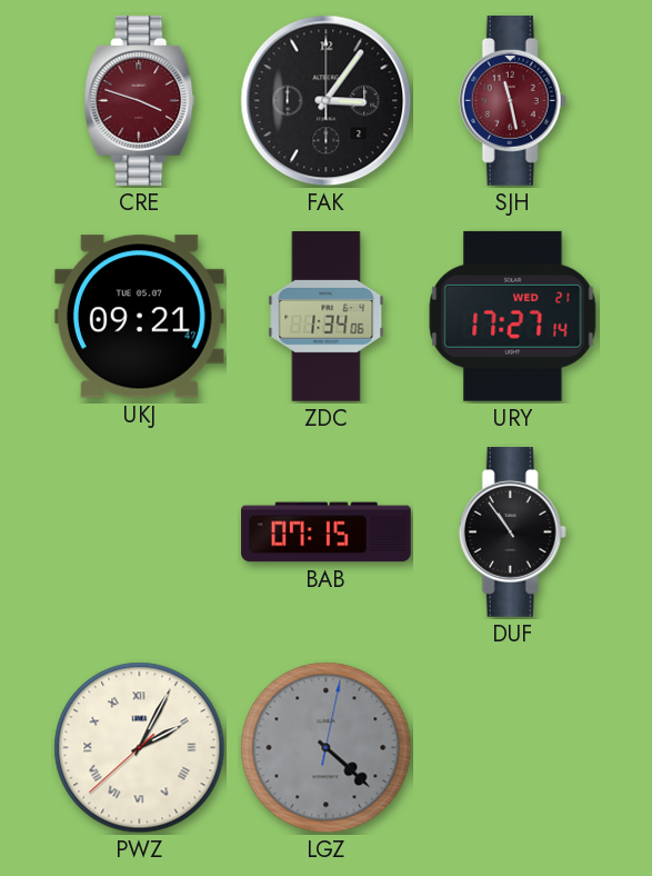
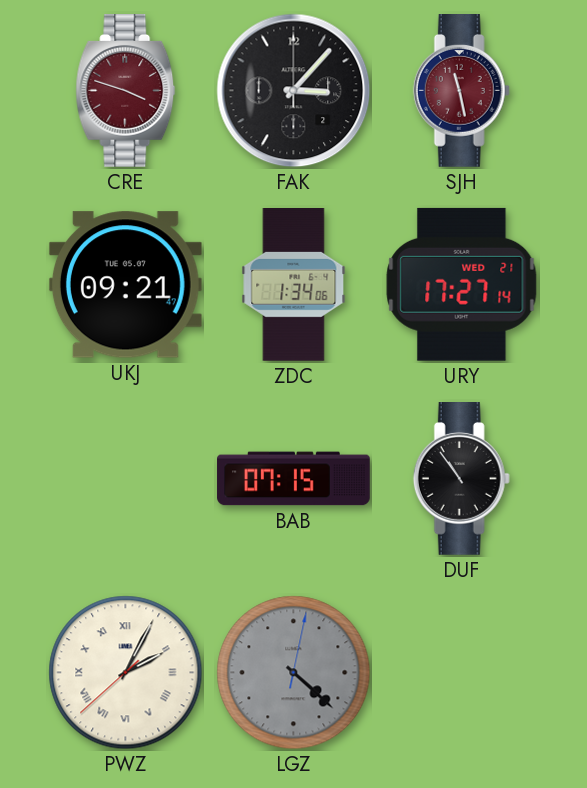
FAK: 3:06 -> 3:07
